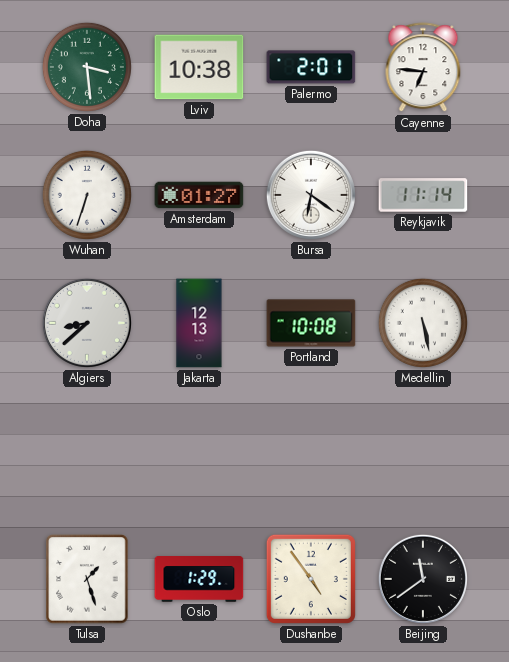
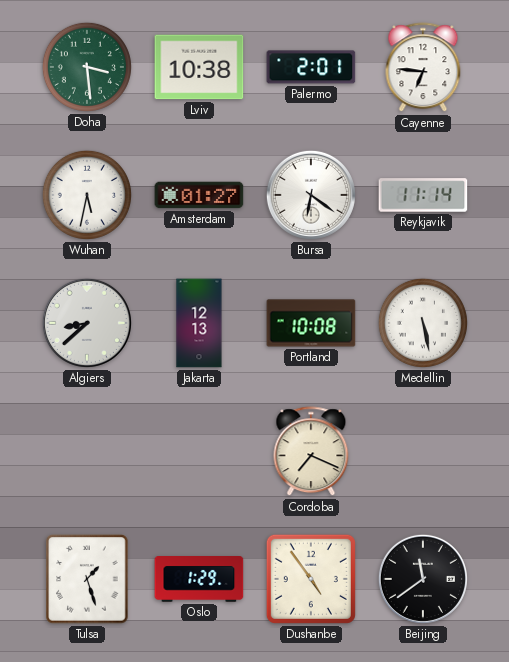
Wuhan: 6:33 -> 5:32
Cordoba: none -> 7:19
